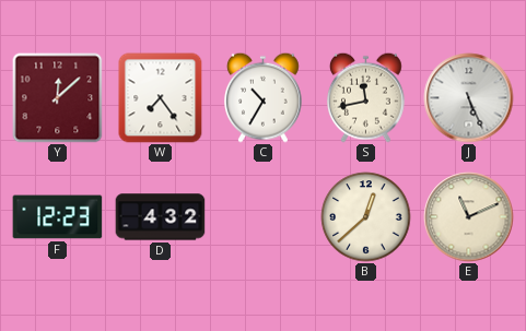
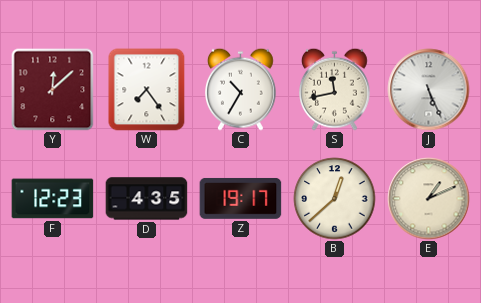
D: 4:32 -> 4:35
Z: none -> 19:17
E: 11:11 -> 1:11
